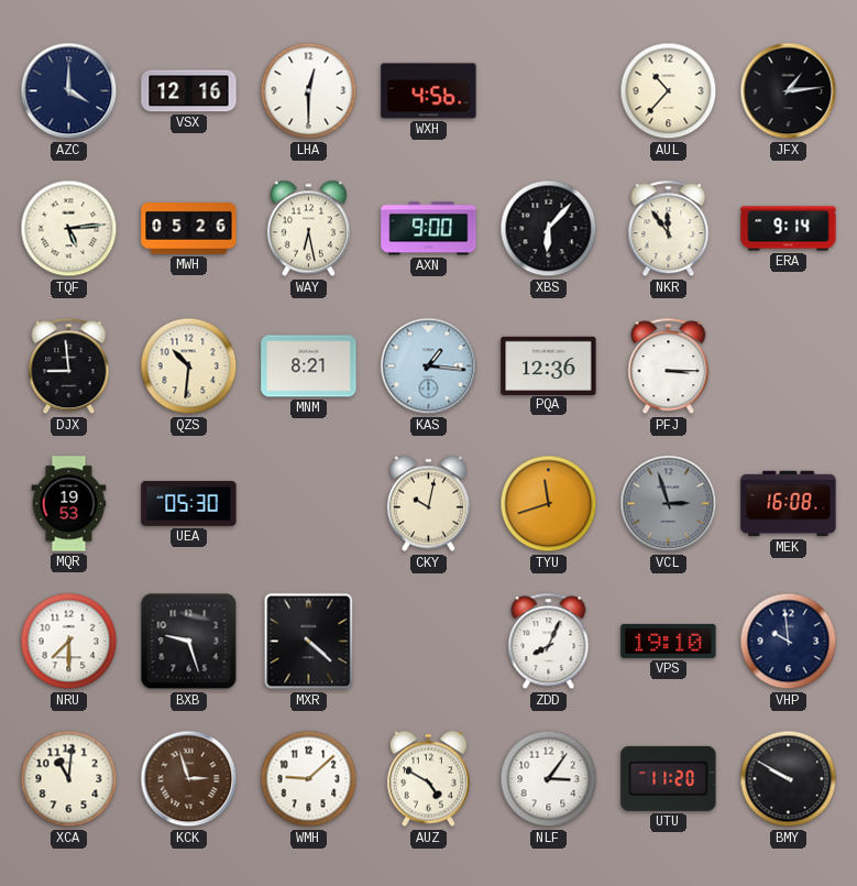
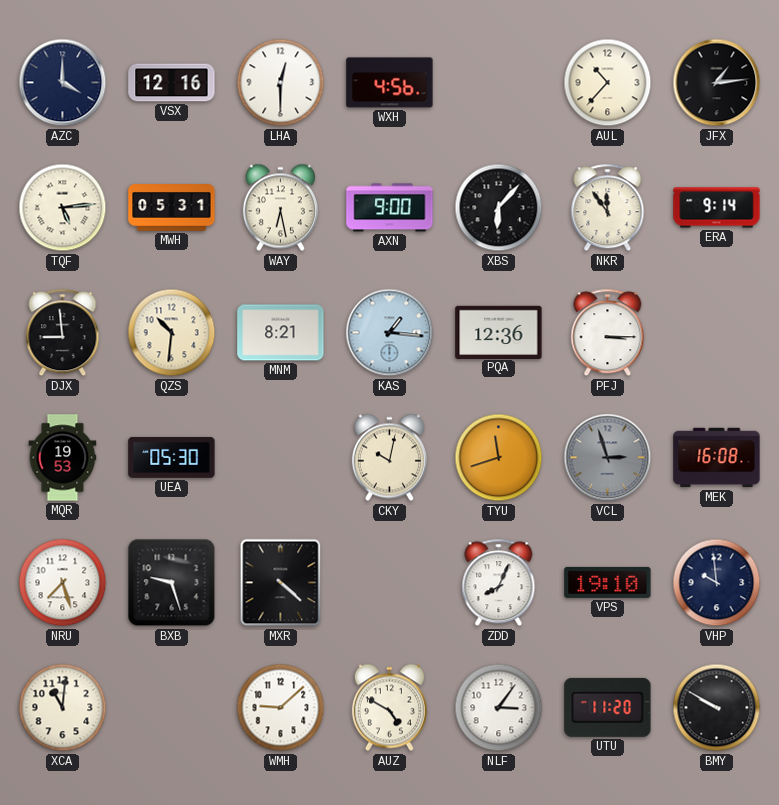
MWH: 05:26 -> 05:31
NRU: 7:30 -> 7:27
KCK: 2:57 -> none
